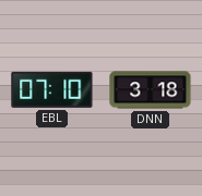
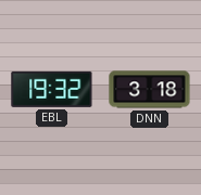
EBL: 07:10 -> 19:32
